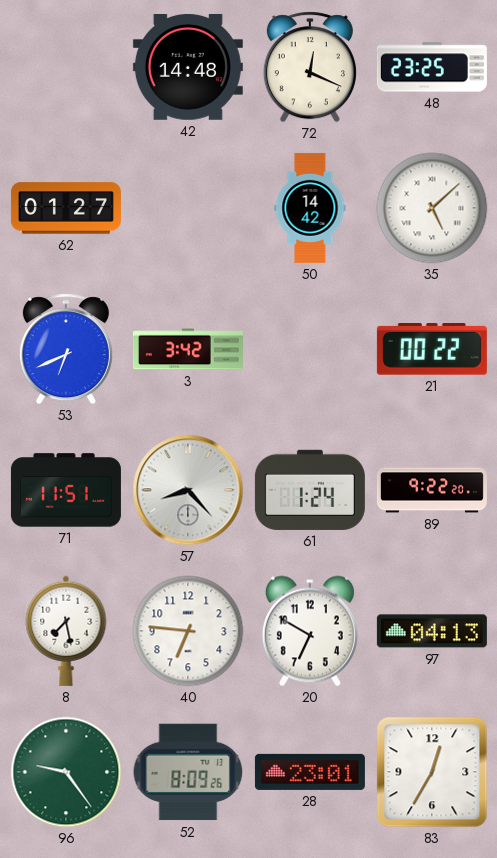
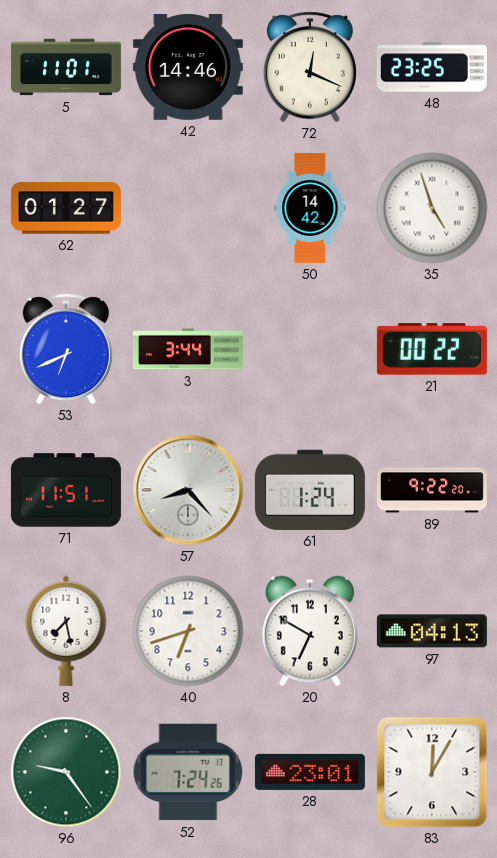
5: none -> 11:01
42: 14:48 -> 14:46
35: 5:08 -> 4:57
3: 3:42 -> 3:44
40: 6:46 -> 6:42
52: 8:09 -> 7:24
83: 12:35 -> 12:05
